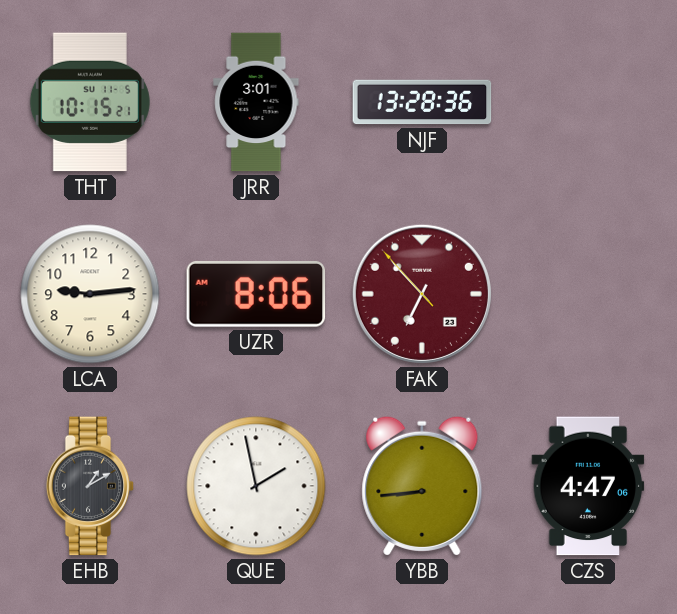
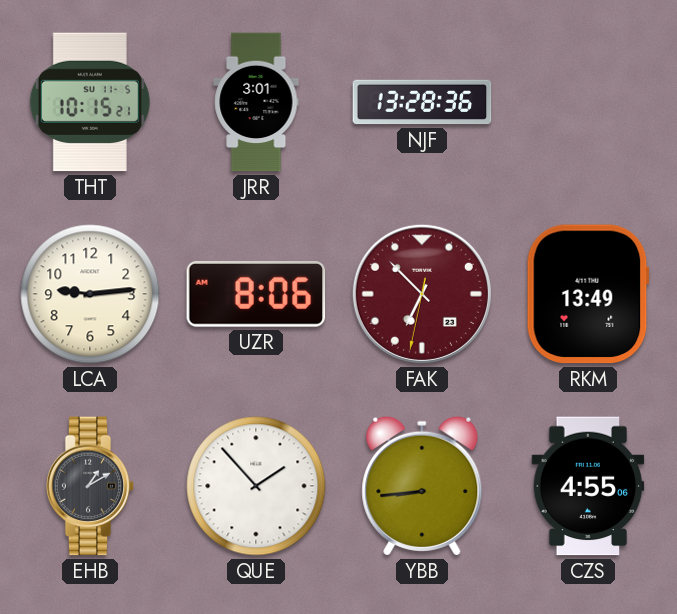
FAK: 6:52:53 -> 6:52:32
RKM: none -> 13:49
QUE: 1:58 -> 1:53
CZS: 4:47 -> 4:55
